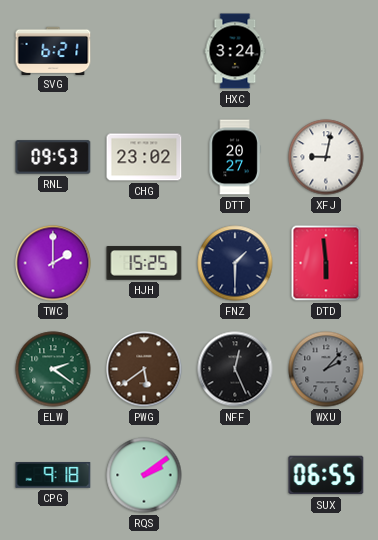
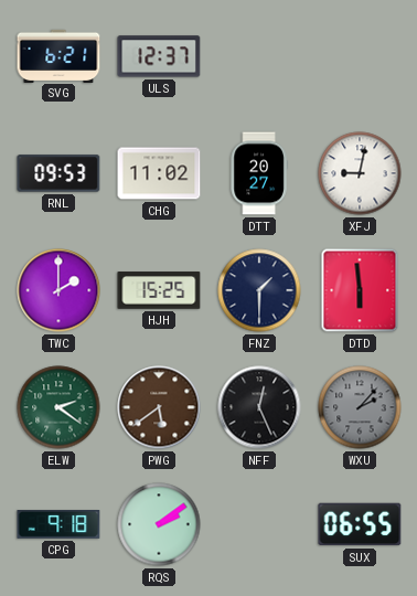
ULS: none -> 12:37
HXC: 3:24 -> none
CHG: 23:02 -> 11:02
